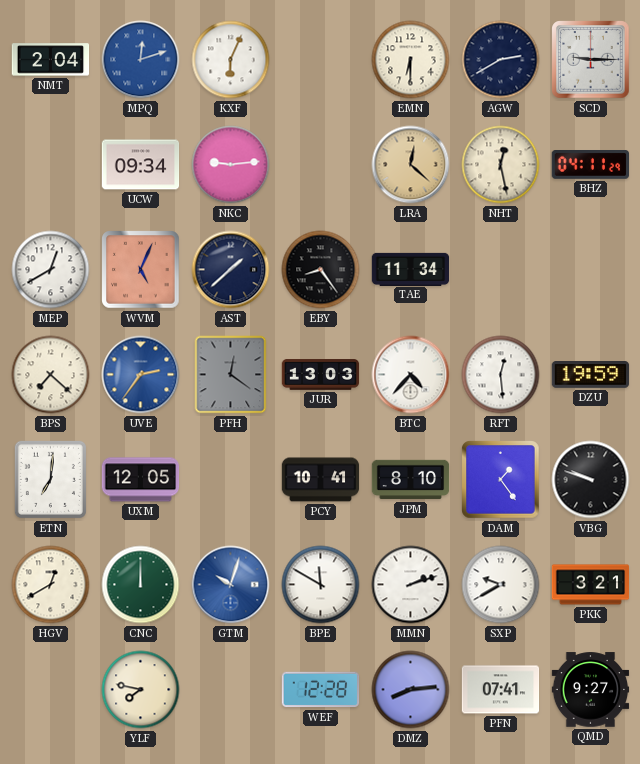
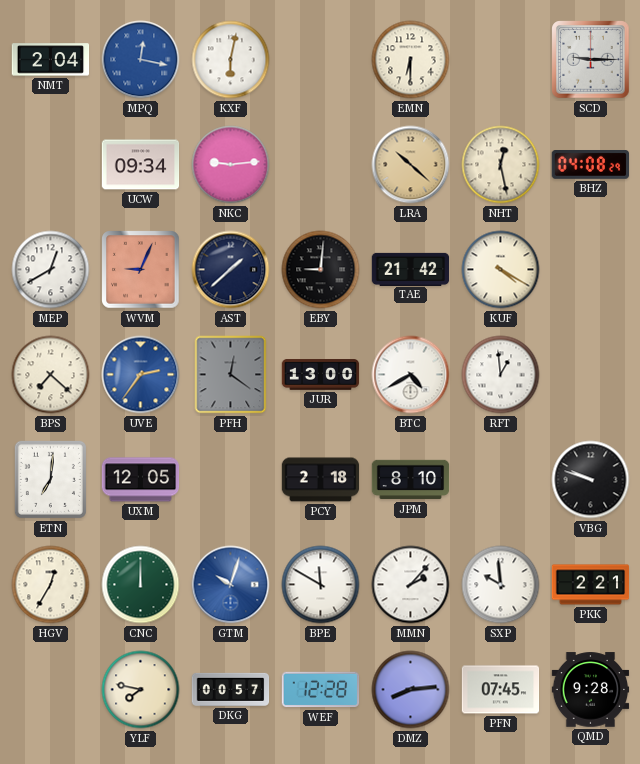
MPQ: 12:12 -> 12:17
KXF: 6:04 -> 6:02
AGW: 2:40 -> none
LRA: 12:22 -> 10:22
BHZ: 04:11 -> 04:08
WVM: 5:04 -> 9:04
EBY: 8:24 -> 9:01
TAE: 11:34 -> 21:42
KUF: none -> 4:20
JUR: 13:03 -> 13:00
BTC: 4:37 -> 4:40
RFT: 12:29 -> 12:59
DZU: 19:59 -> none
PCY: 10:41 -> 2:18
DAM: 1:24 -> none
HGV: 12:40 -> 12:35
MMN: 2:12 -> 2:07
SXP: 9:40 -> 9:59
PKK: 3:21 -> 2:21
DKG: none -> 00:57
PFN: 07:41 -> 07:45
QMD: 9:27 -> 9:28
